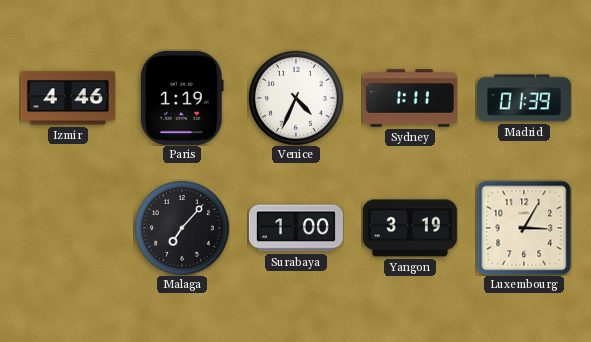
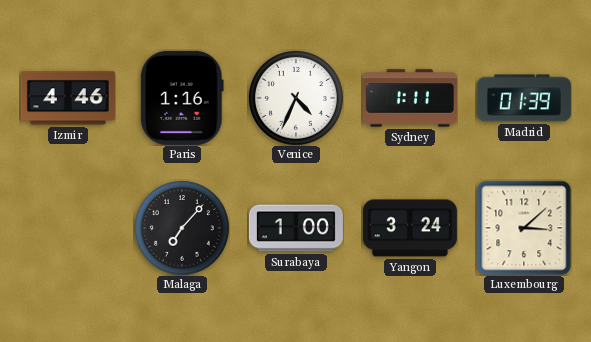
Paris: 1:19 -> 1:16
Yangon: 3:19 -> 3:24
Luxembourg: 3:05 -> 3:08
